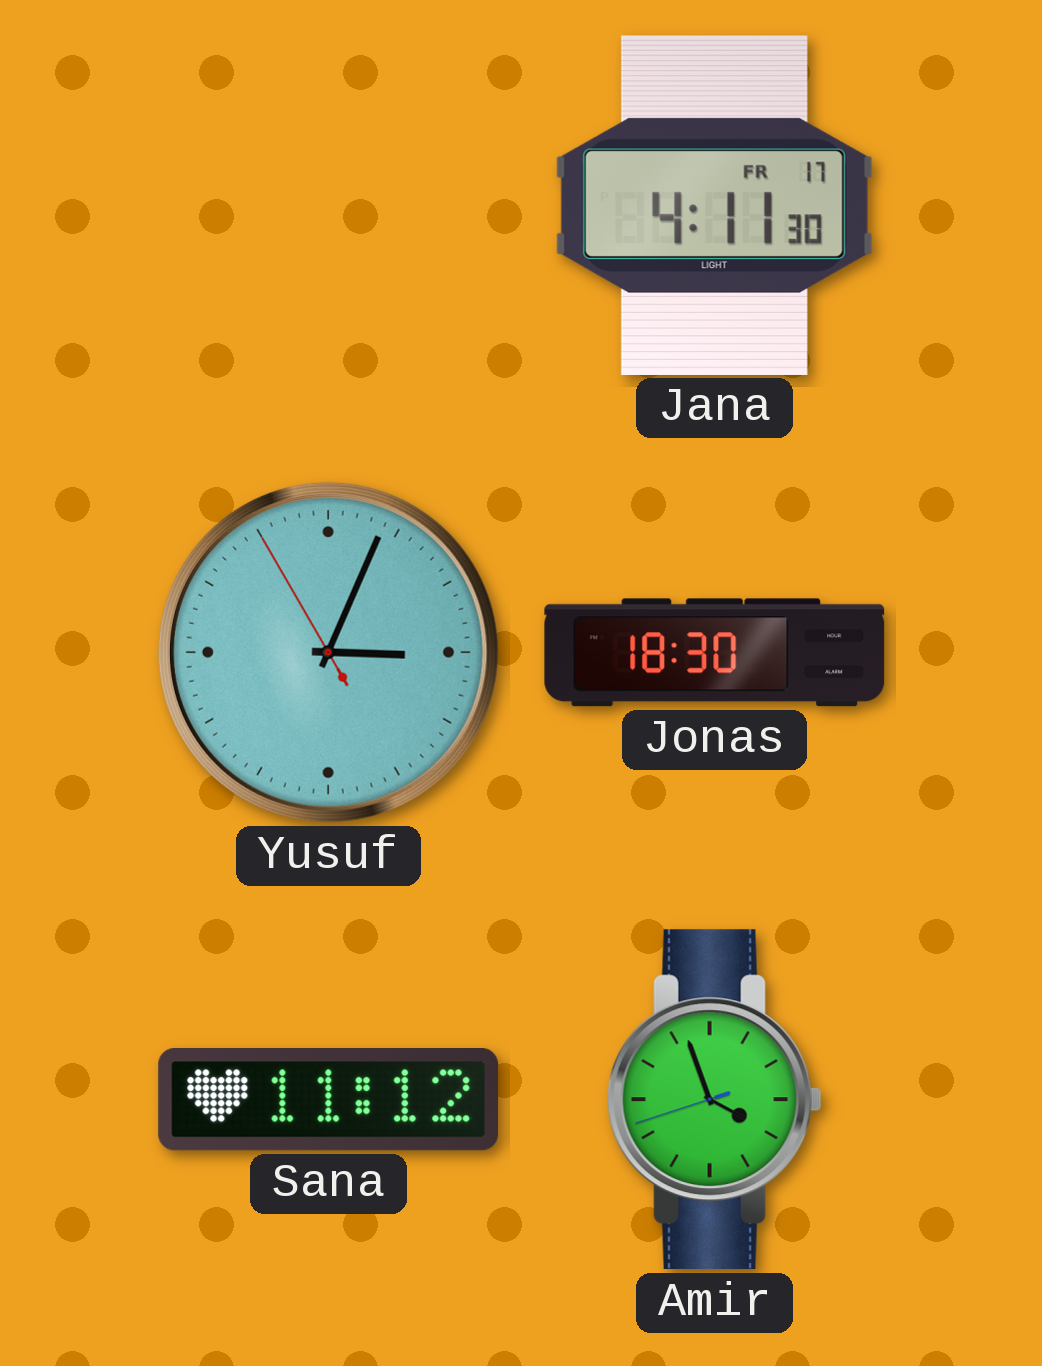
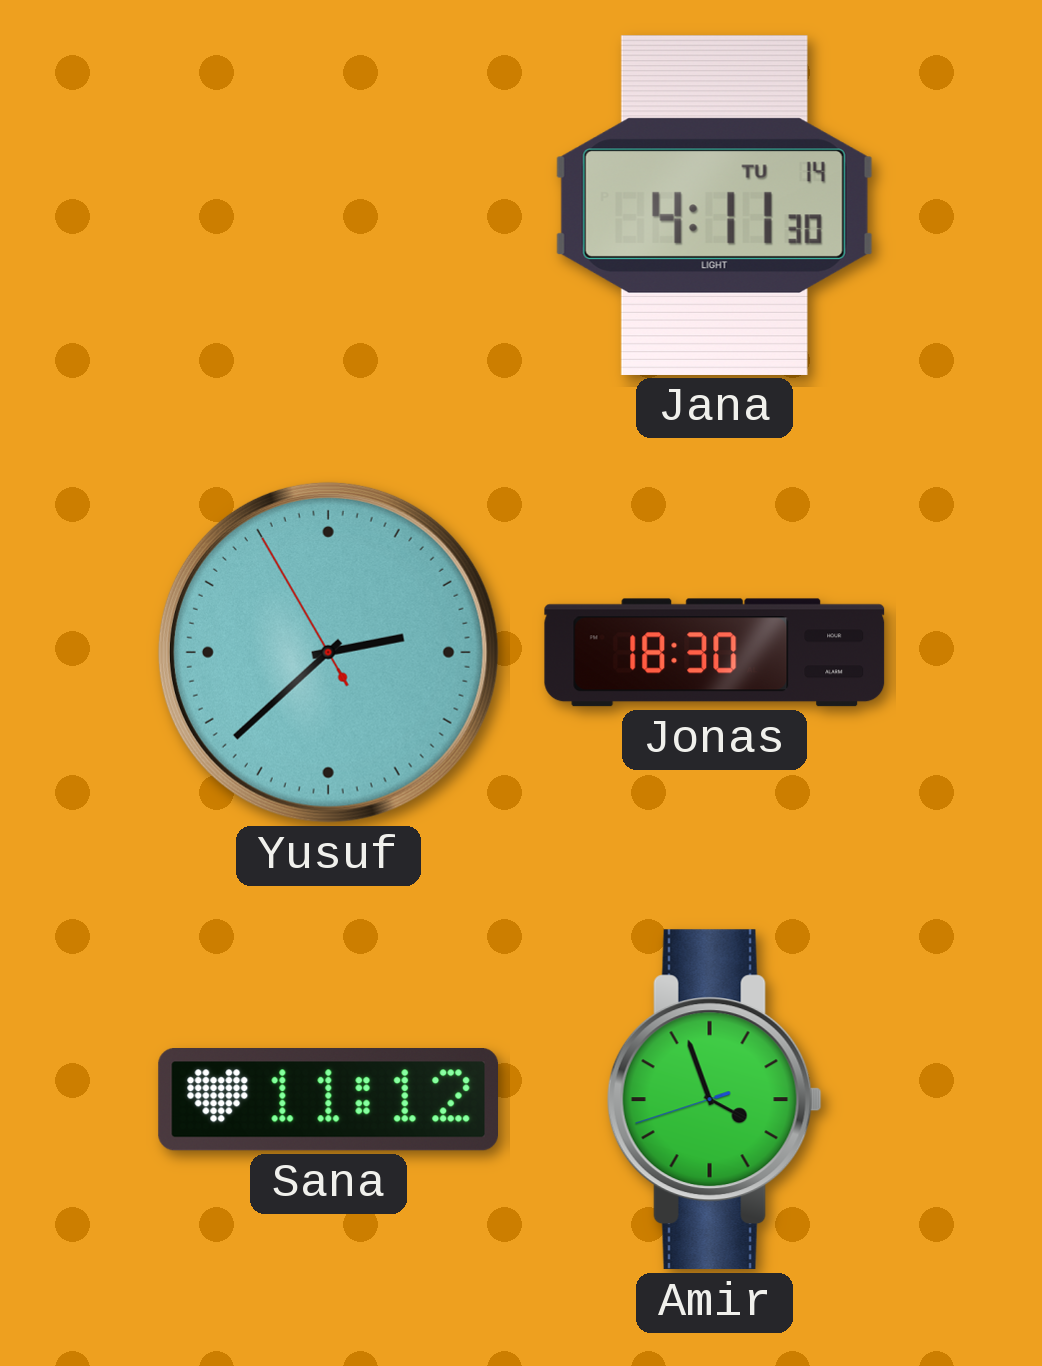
Jana date: FR 17 -> TU 14
Yusuf: 3:03 -> 2:37
